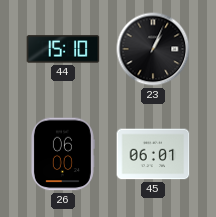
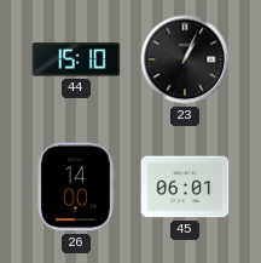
26: 06:00 -> 14:00
